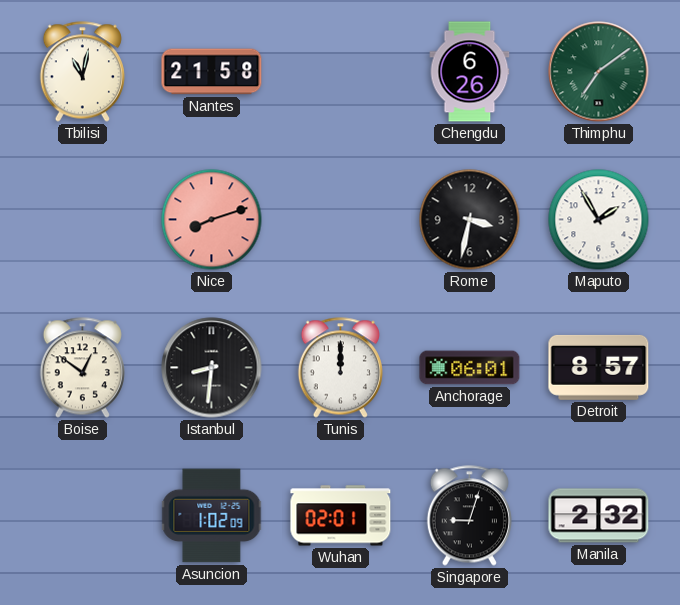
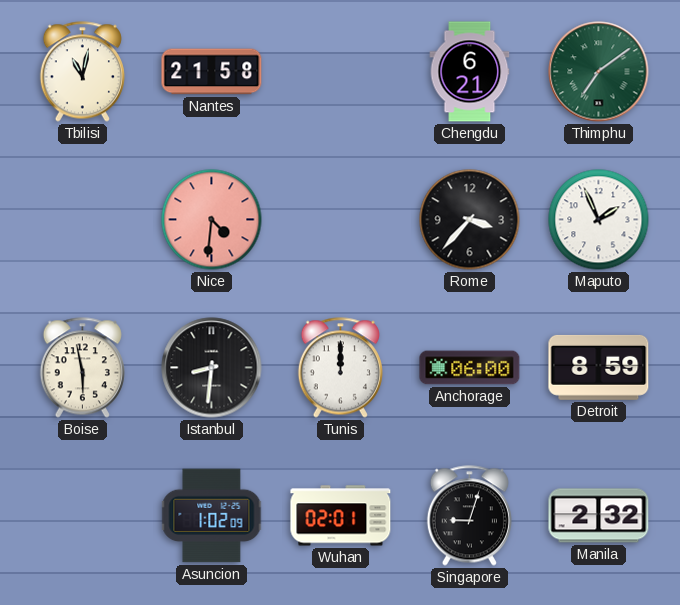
Chengdu: 6:26 -> 6:21
Nice: 8:12 -> 4:31
Rome: 3:32 -> 3:37
Maputo: 1:55 -> 1:56
Boise: 12:51 -> 5:58
Anchorage: 06:01 -> 06:00
Detroit: 8:57 -> 8:59
